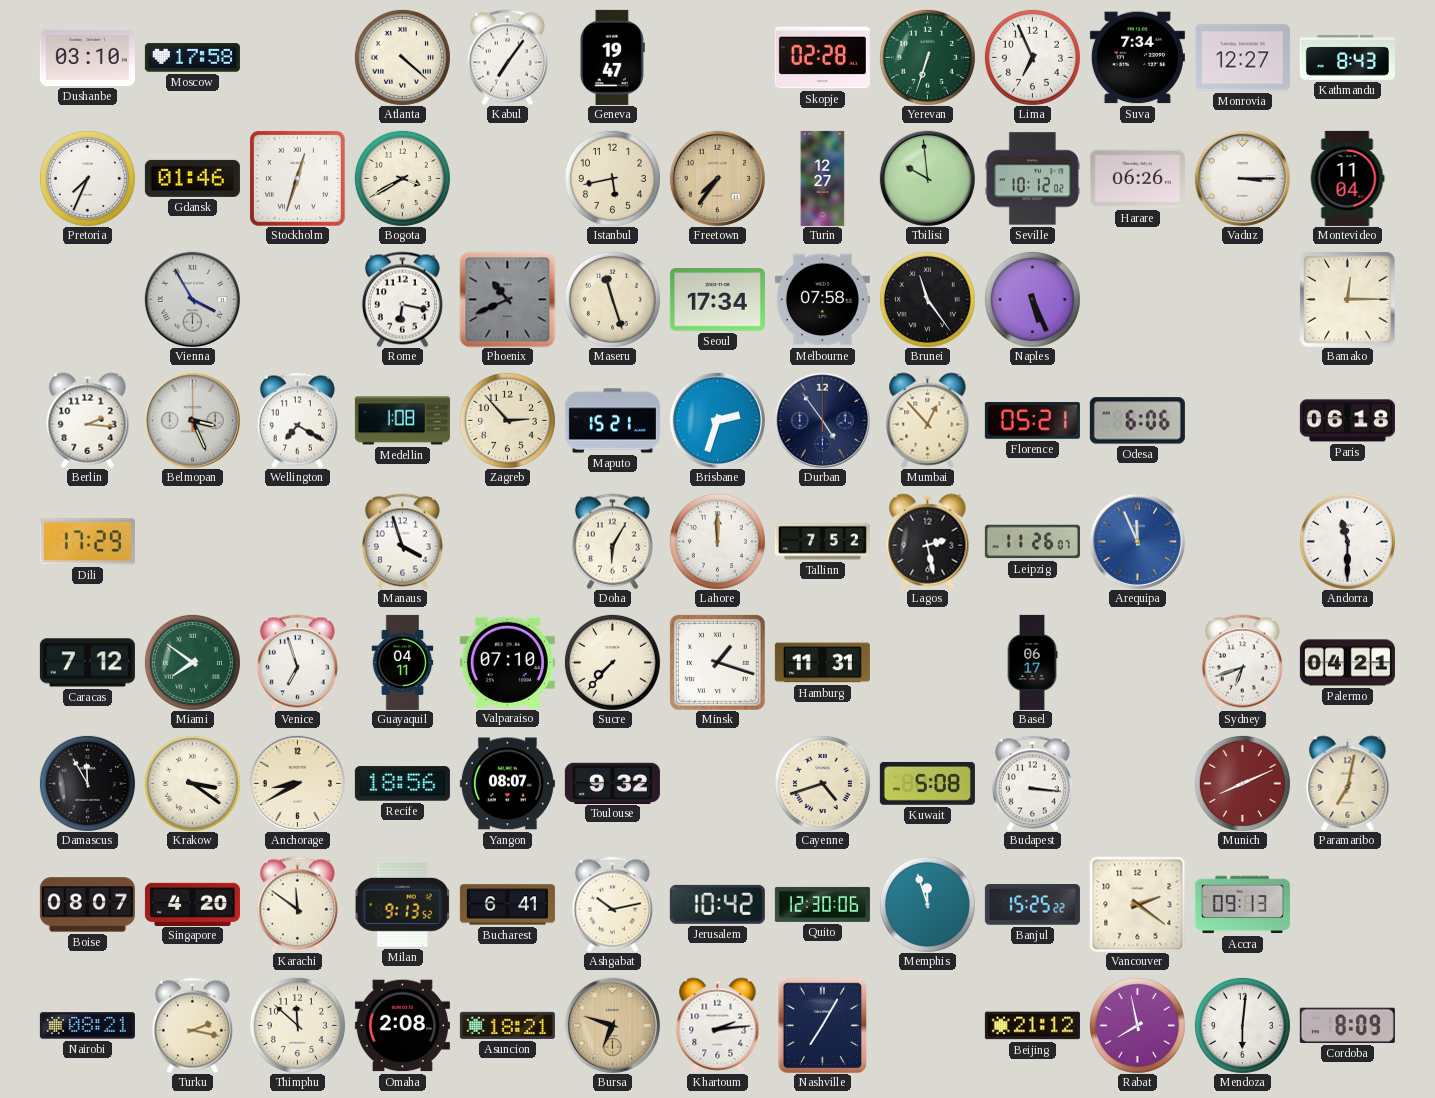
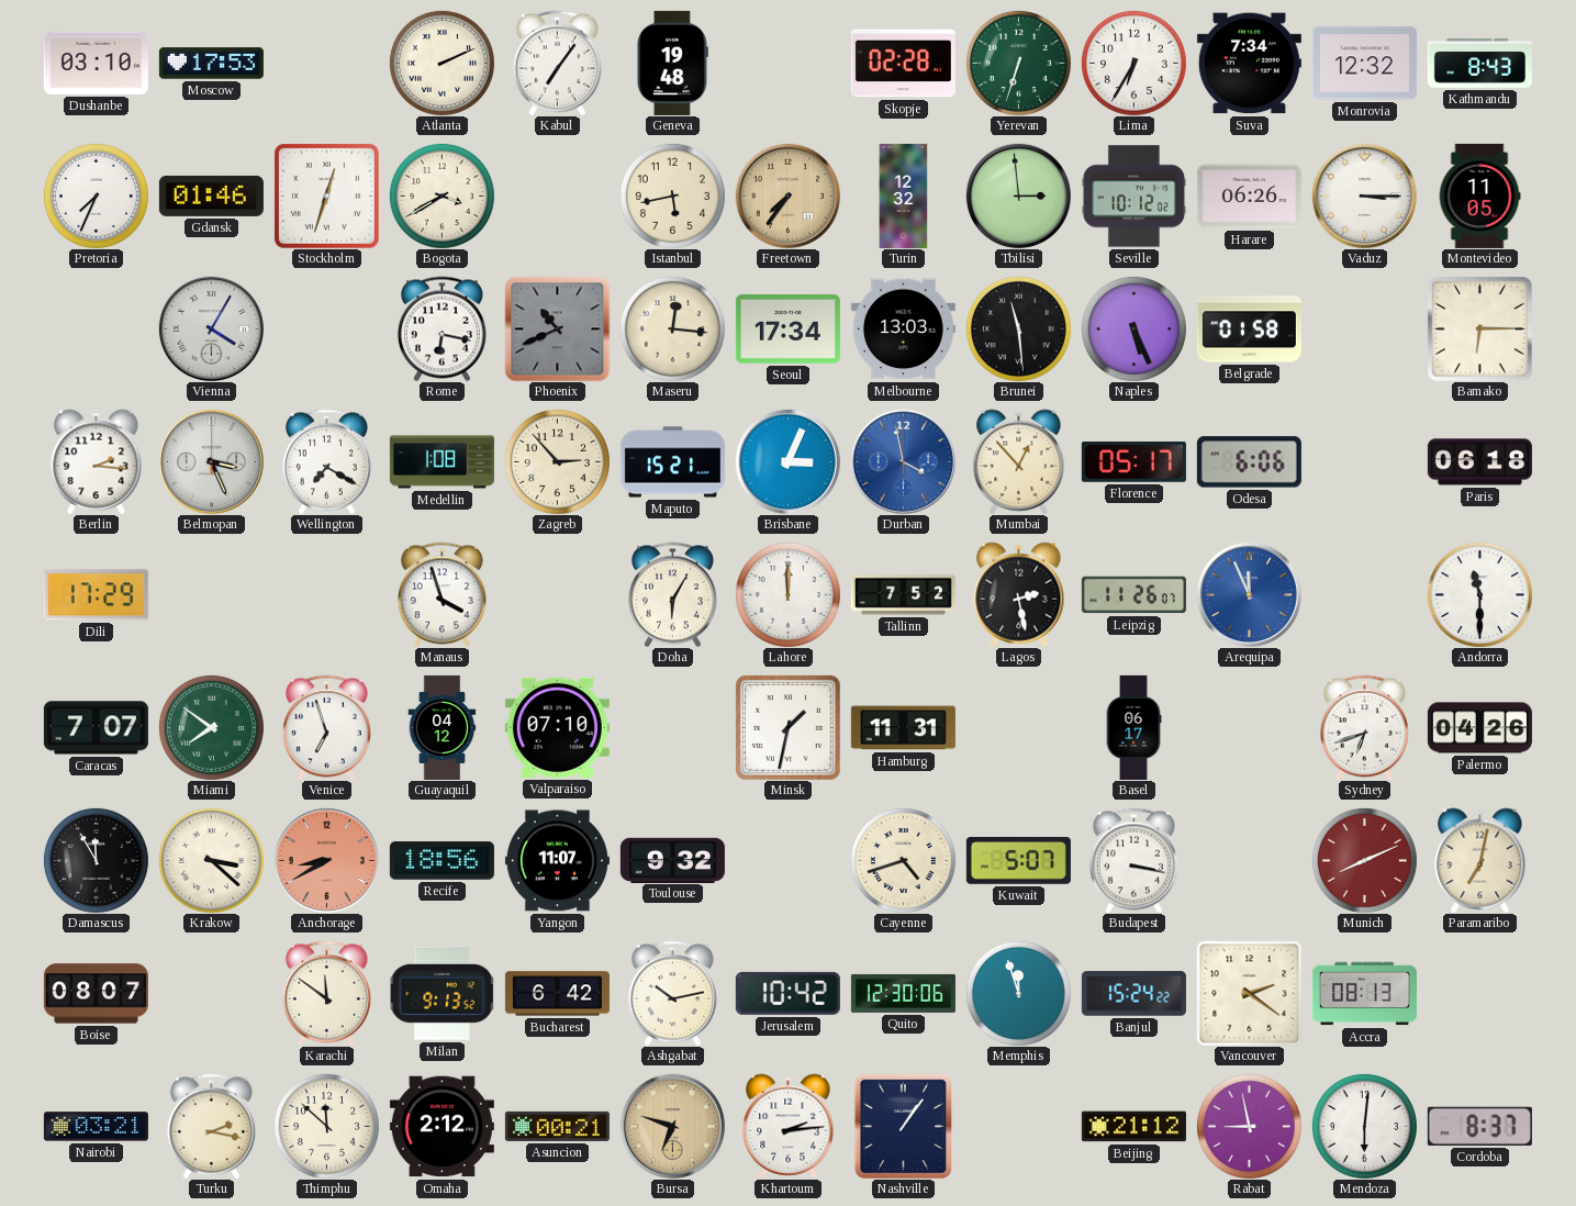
Moscow: 17:58 -> 17:53
Atlanta: 4:22 -> 2:11
Geneva: 19:47 -> 19:48
Lima: 6:56 -> 6:35
Monrovia: 12:27 -> 12:32
Turin: 12:27 -> 12:32
Tbilisi: 9:59 -> 2:59
Montevideo: 11:04 -> 11:05
Vienna: 3:55 -> 4:05
Maseru: 11:27 -> 12:16
Melbourne: 07:58 -> 13:03
Brunei: 11:24 -> 11:29
Belgrade: none -> 01:58
Bamako: 12:15 -> 6:15
Brisbane: 2:33 -> 3:04
Durban: 4:54 -> 3:58
Durban dial: navy -> blue
Florence: 05:21 -> 05:17
Caracas: 7:12 -> 7:07
Guayaquil: 04:11 -> 04:12
Sucre: 7:37 -> none
Minsk: 1:18 -> 1:32
Palermo: 04:21 -> 04:26
Krakow: 3:21 -> 3:22
Anchorage dial: cream -> salmon
Yangon: 08:07 -> 11:07
Kuwait: 5:08 -> 5:07
Budapest: 3:16 -> 3:17
Singapore: 4:20 -> none
Bucharest: 6:41 -> 6:42
Banjul: 15:25 -> 15:24
Accra: 09:13 -> 08:13
Nairobi: 08:21 -> 03:21
Omaha: 2:08 -> 2:12
Asuncion: 18:21 -> 00:21
Nashville: 7:05 -> 1:06
Rabat: 7:58 -> 8:58
Cordoba: 8:09 -> 8:37
